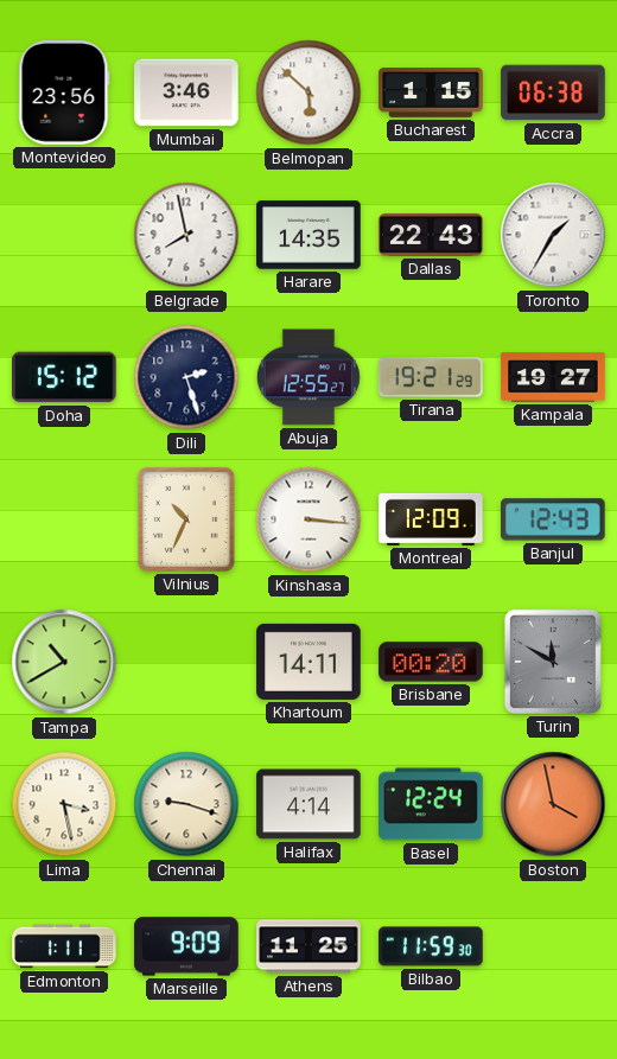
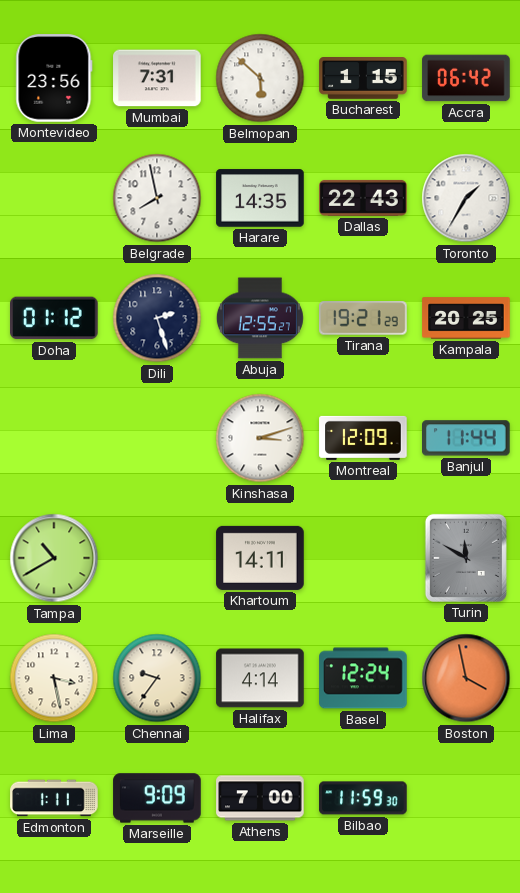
Mumbai: 3:46 -> 7:31
Accra: 06:38 -> 06:42
Doha: 15:12 -> 01:12
Kampala: 19:27 -> 20:25
Vilnius: 10:34 -> none
Kinshasa: 3:16 -> 3:12
Banjul: 12:43 -> 11:44
Brisbane: 00:20 -> none
Chennai: 9:18 -> 9:36
Athens: 11:25 -> 7:00
